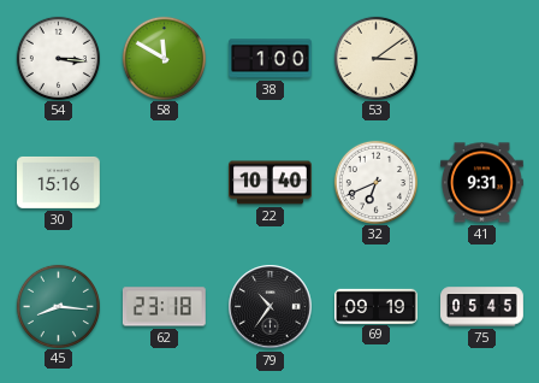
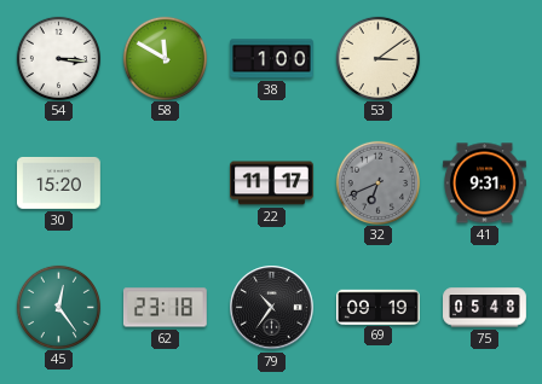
30: 15:16 -> 15:20
22: 10:40 -> 11:17
32 dial: white -> grey
45: 8:16 -> 12:24
75: 05:45 -> 05:48
